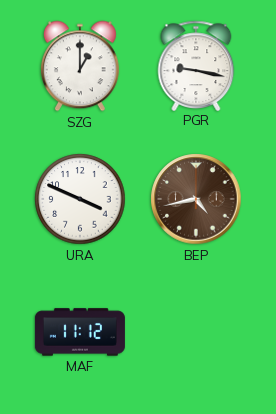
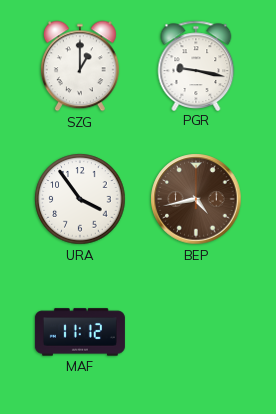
URA: 3:49 -> 3:54
